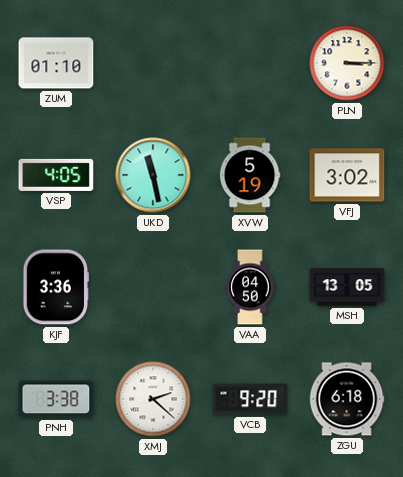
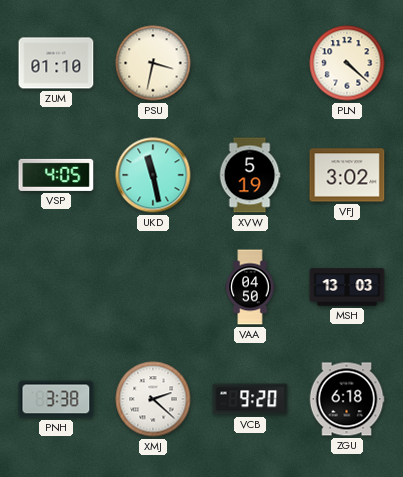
PSU: none -> 3:32
PLN: 3:15 -> 4:22
KJF: 3:36 -> none
MSH: 13:05 -> 13:03
